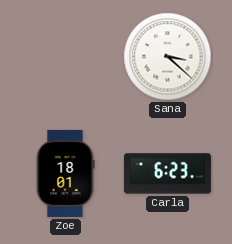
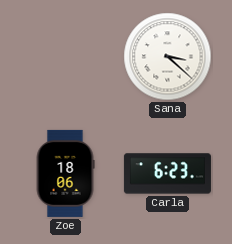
Zoe: 18:01 -> 18:06
